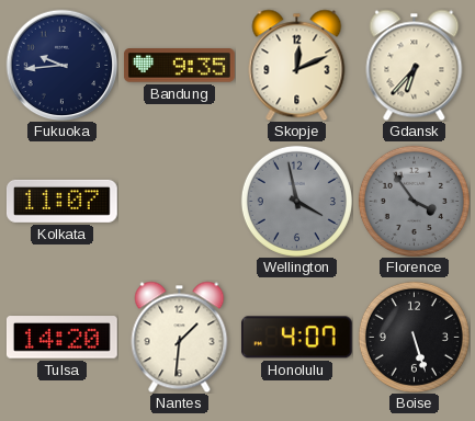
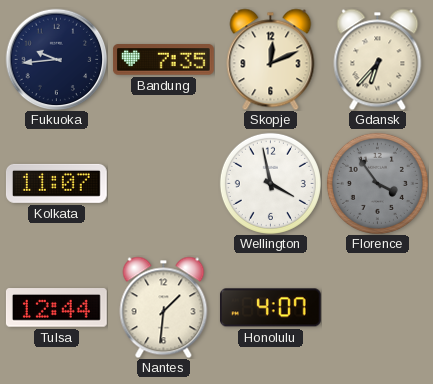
Bandung: 9:35 -> 7:35
Wellington dial: grey -> white
Tulsa: 14:20 -> 12:44
Boise: 5:27 -> none
